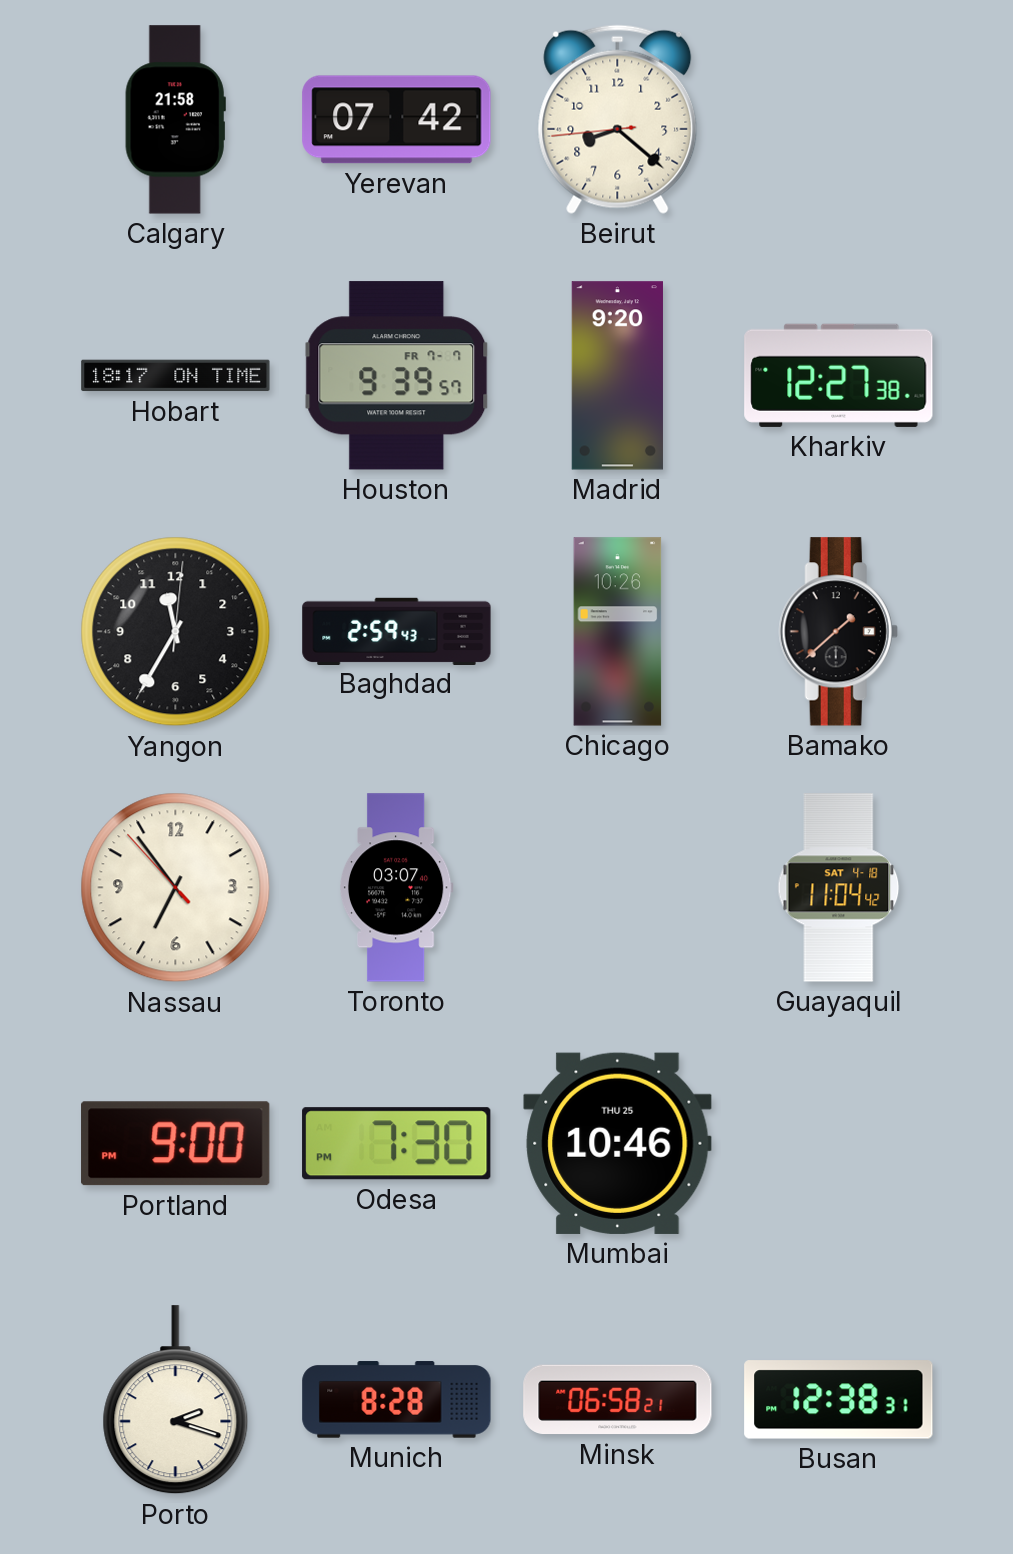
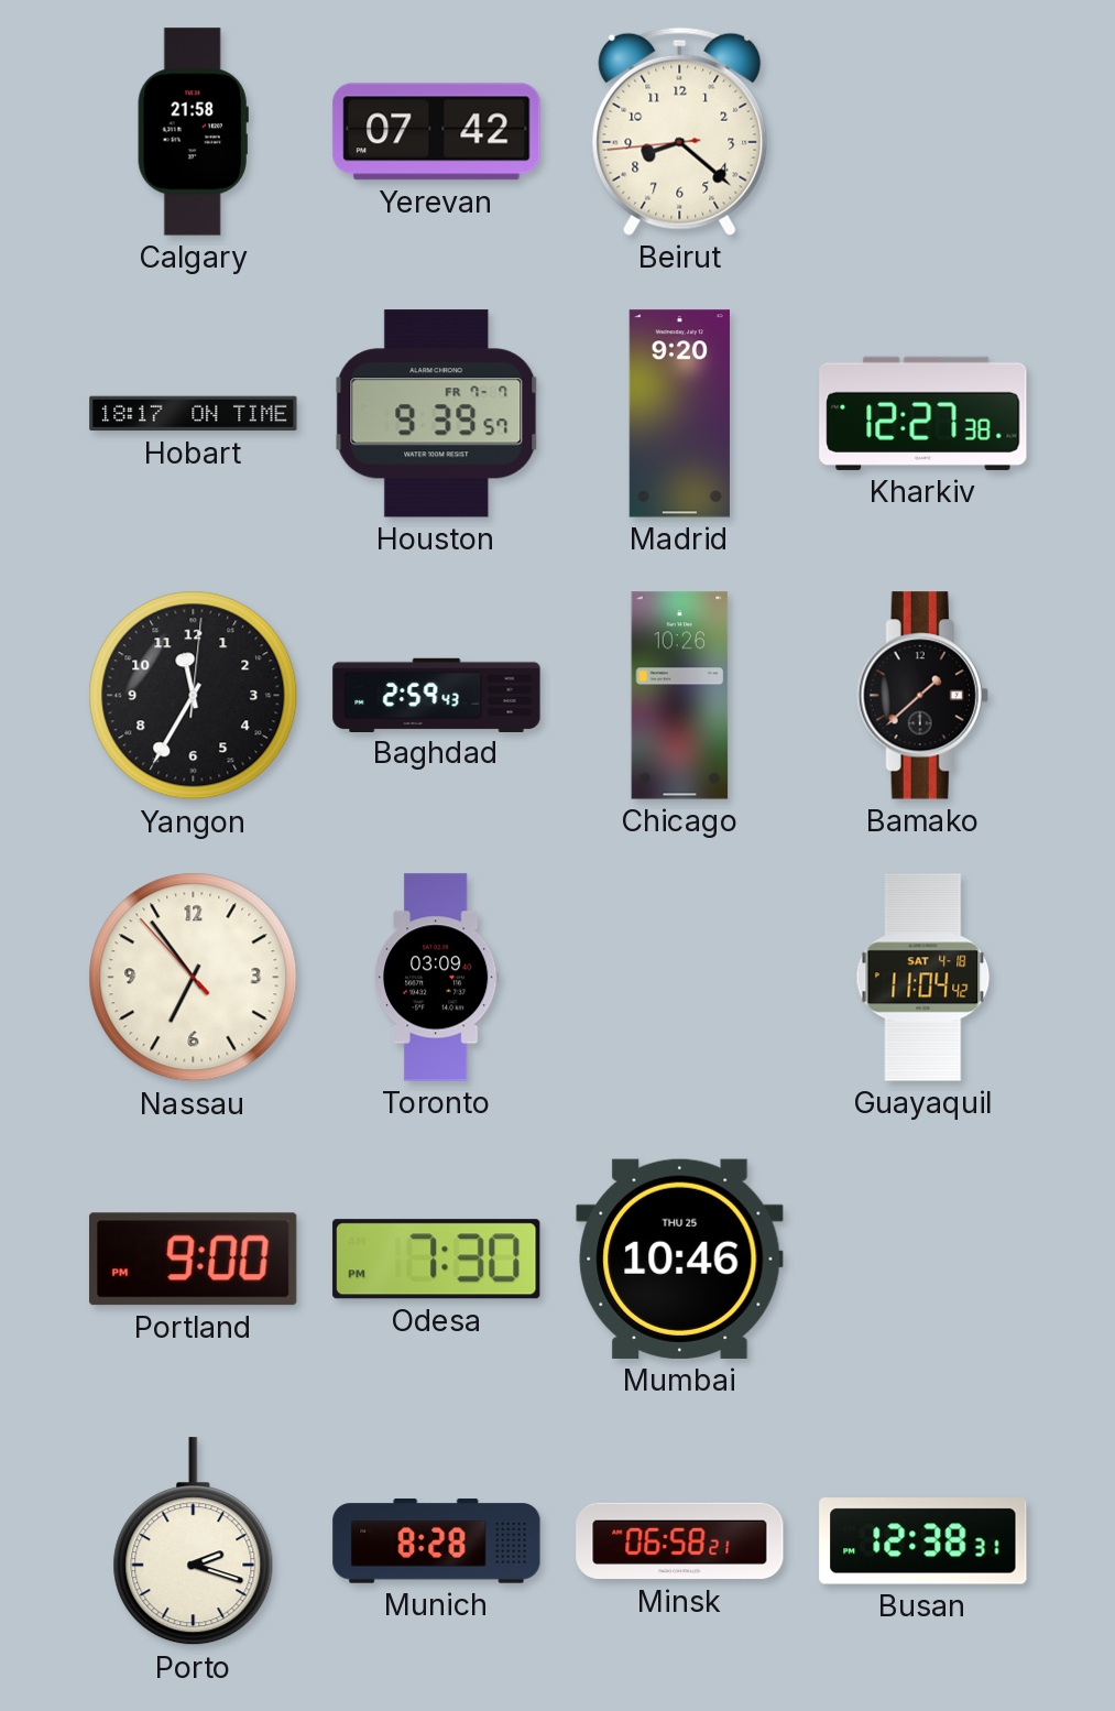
Toronto: 03:07 -> 03:09
